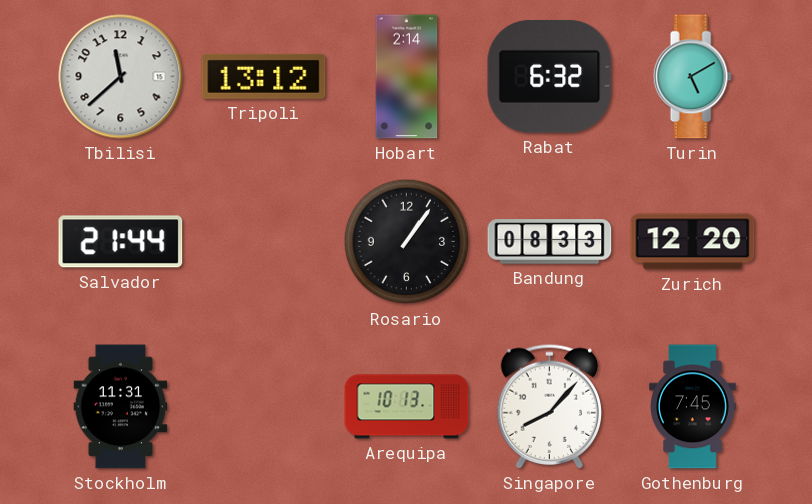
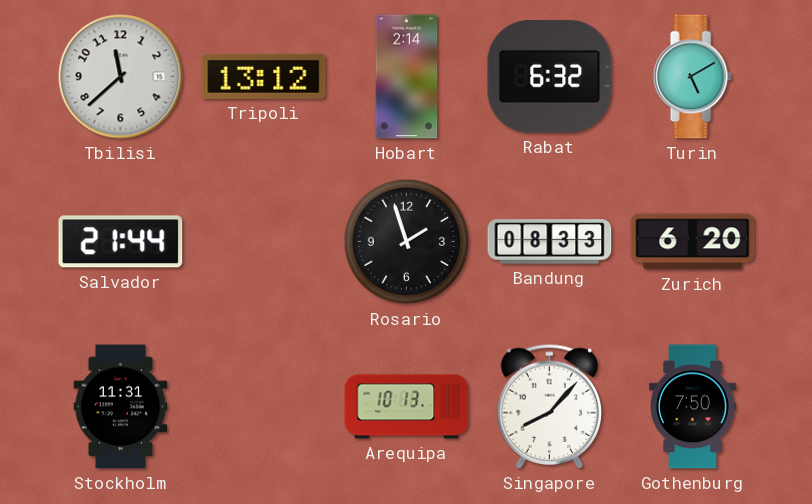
Rosario: 1:06 -> 1:57
Zurich: 12:20 -> 6:20
Gothenburg: 7:45 -> 7:50
